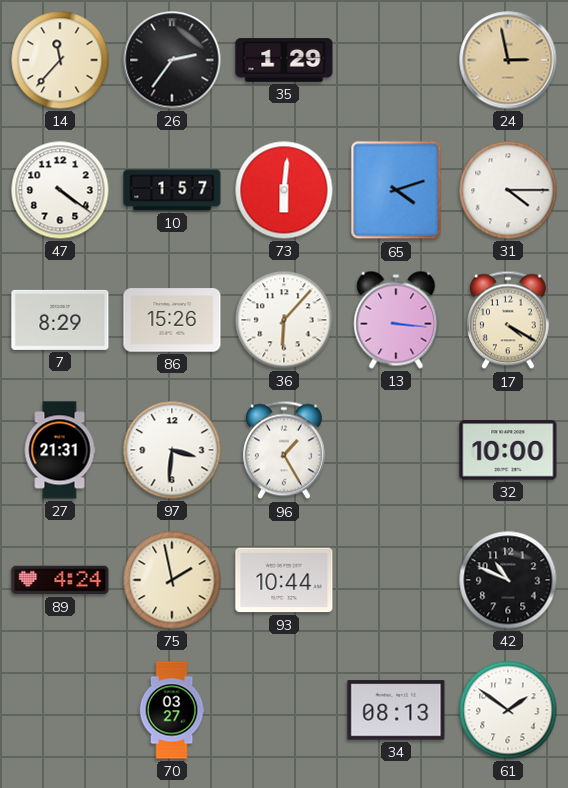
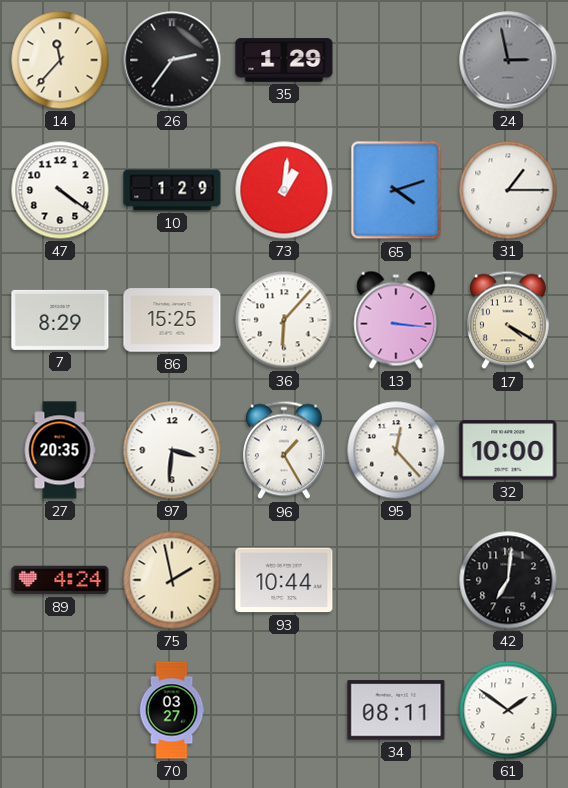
24 dial: champagne -> grey
10: 1:57 -> 1:29
73: 6:01 -> 1:01
31: 4:15 -> 1:15
86: 15:26 -> 15:25
27: 21:31 -> 20:35
95: none -> 12:23
42: 10:49 -> 7:01
34: 08:13 -> 08:11
